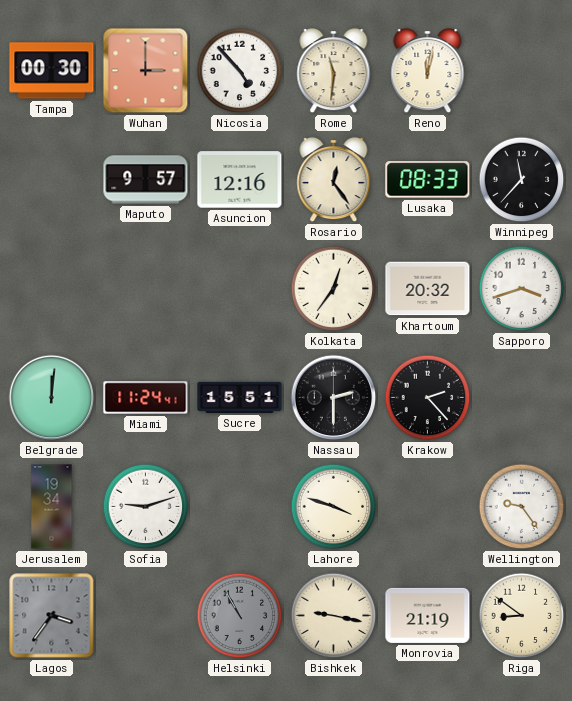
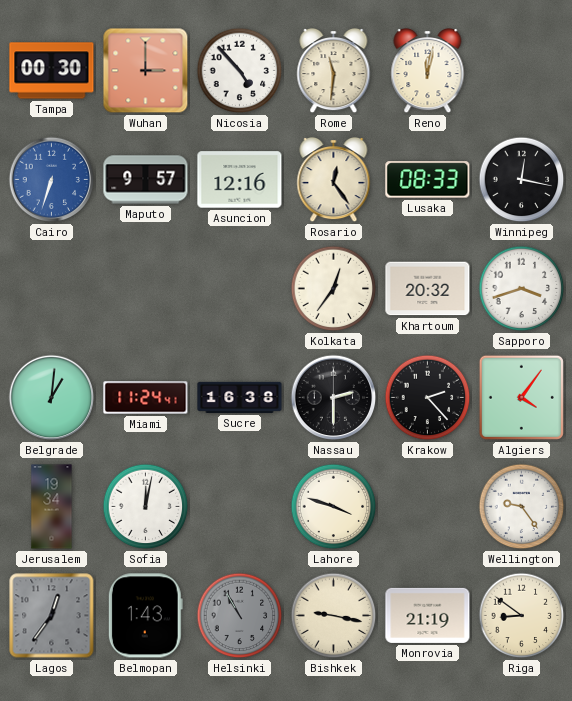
Cairo: none -> 6:33
Winnipeg: 11:37 -> 12:17
Belgrade: 12:01 -> 1:01
Sucre: 15:51 -> 16:38
Algiers: none -> 4:06
Sofia: 9:12 -> 12:02
Lagos: 3:36 -> 12:36
Belmopan: none -> 1:43
